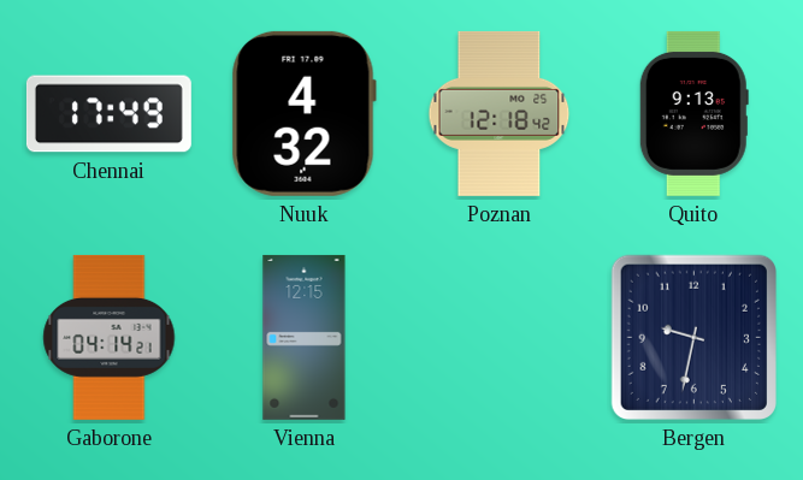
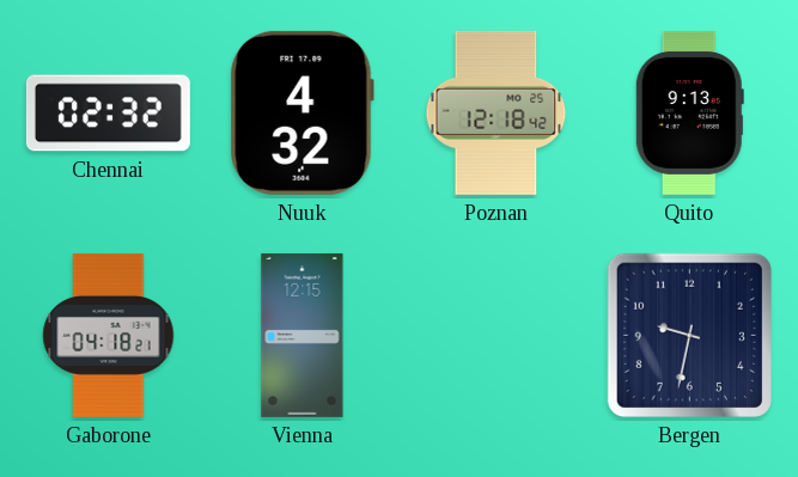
Chennai: 17:49 -> 02:32
Gaborone: 04:14 -> 04:18
